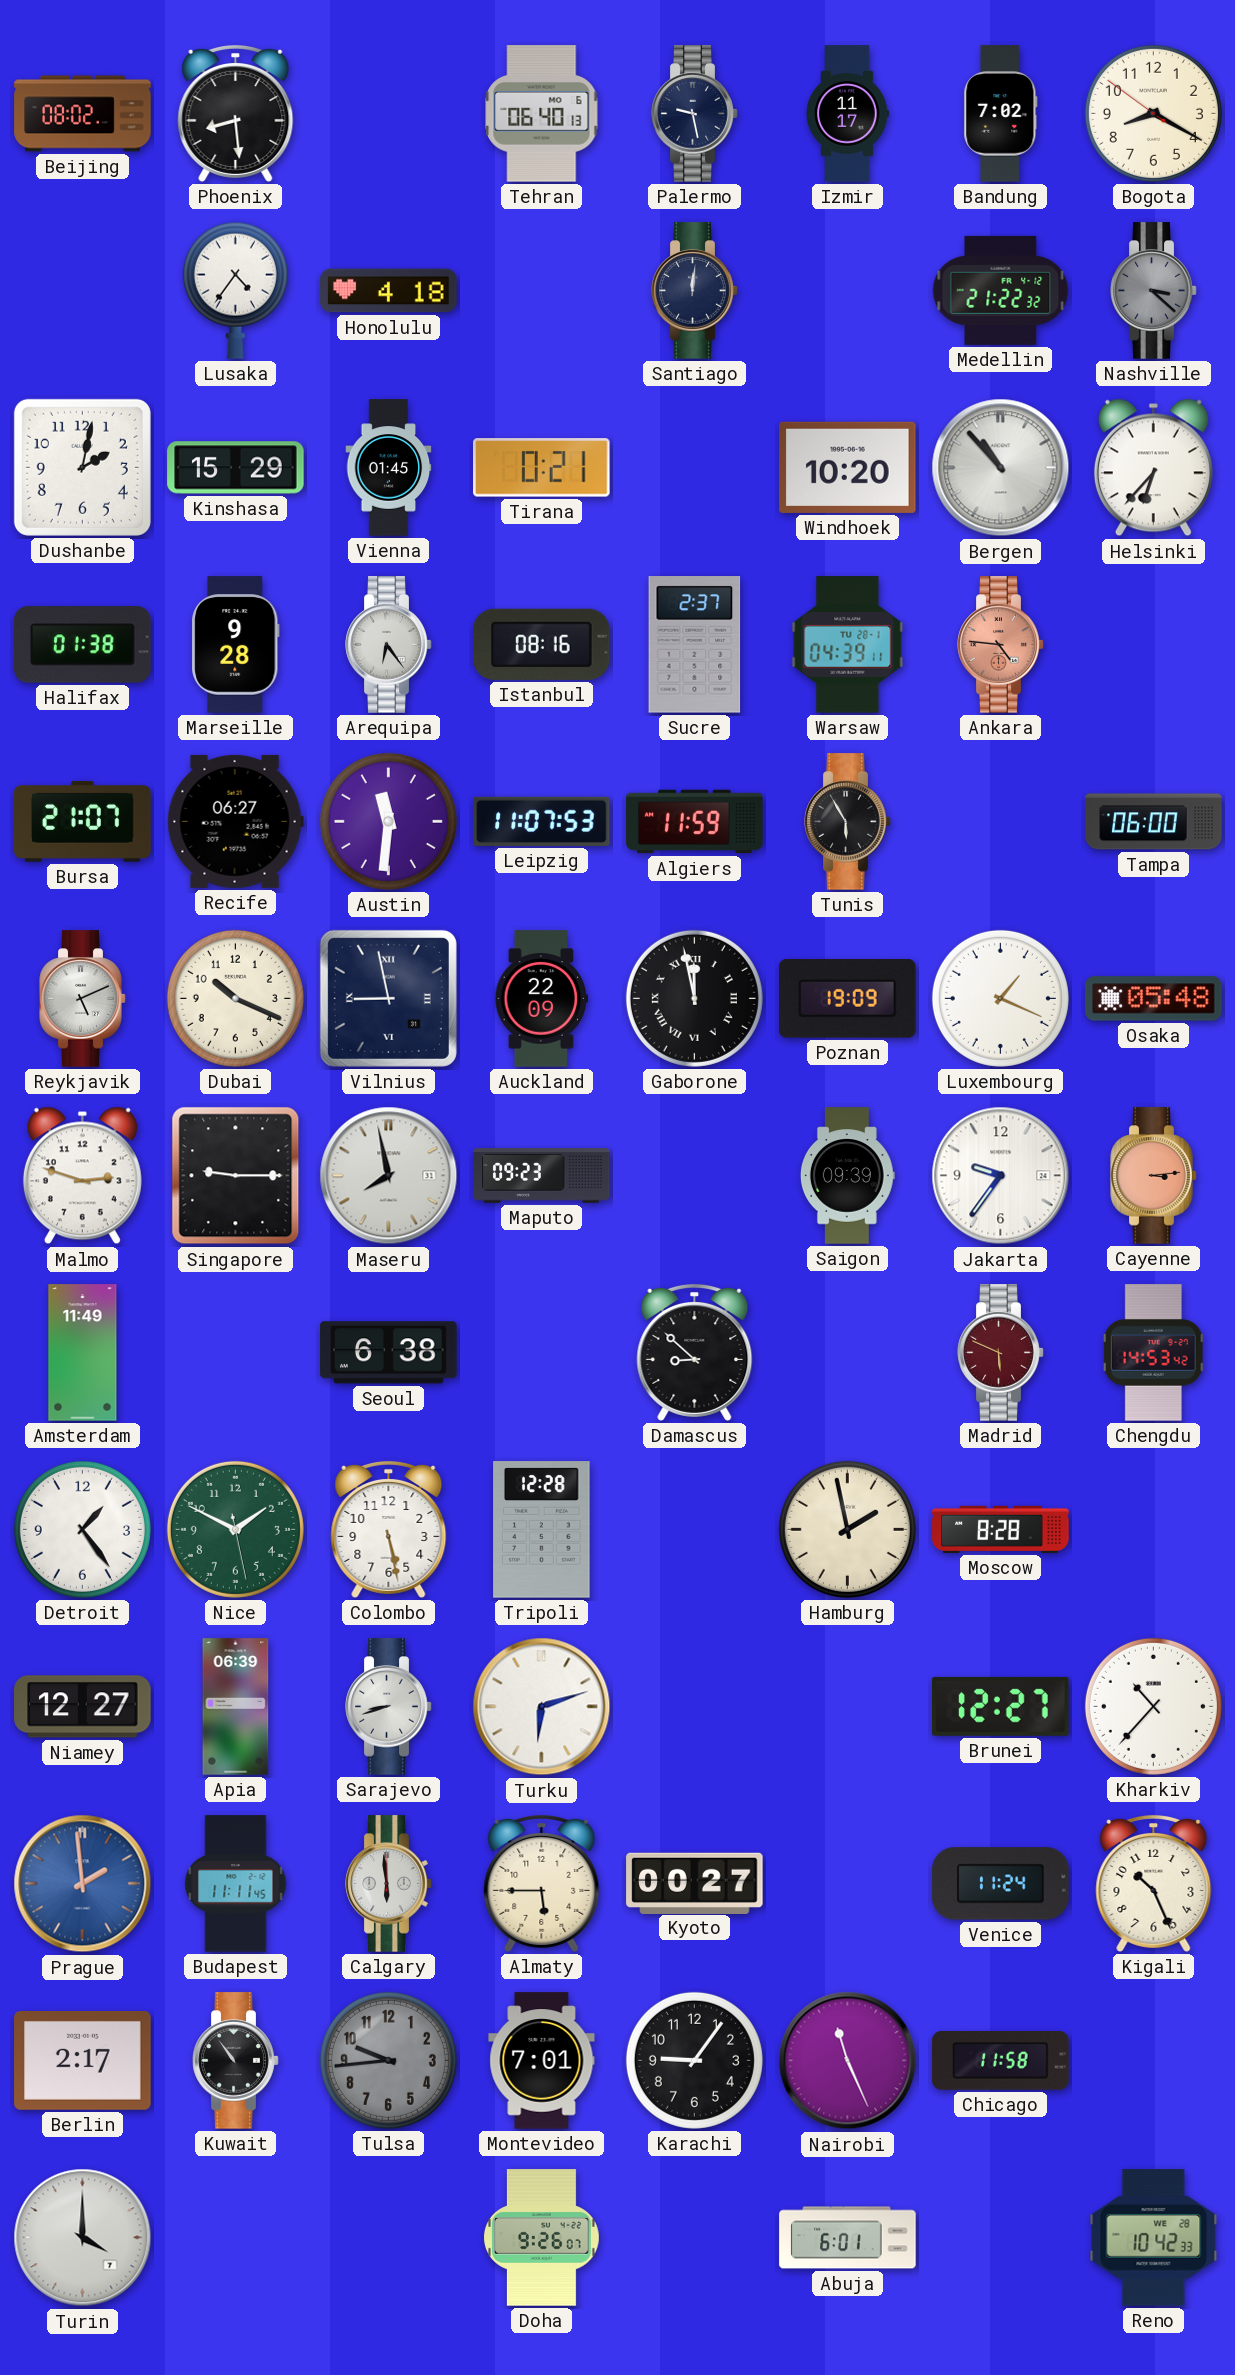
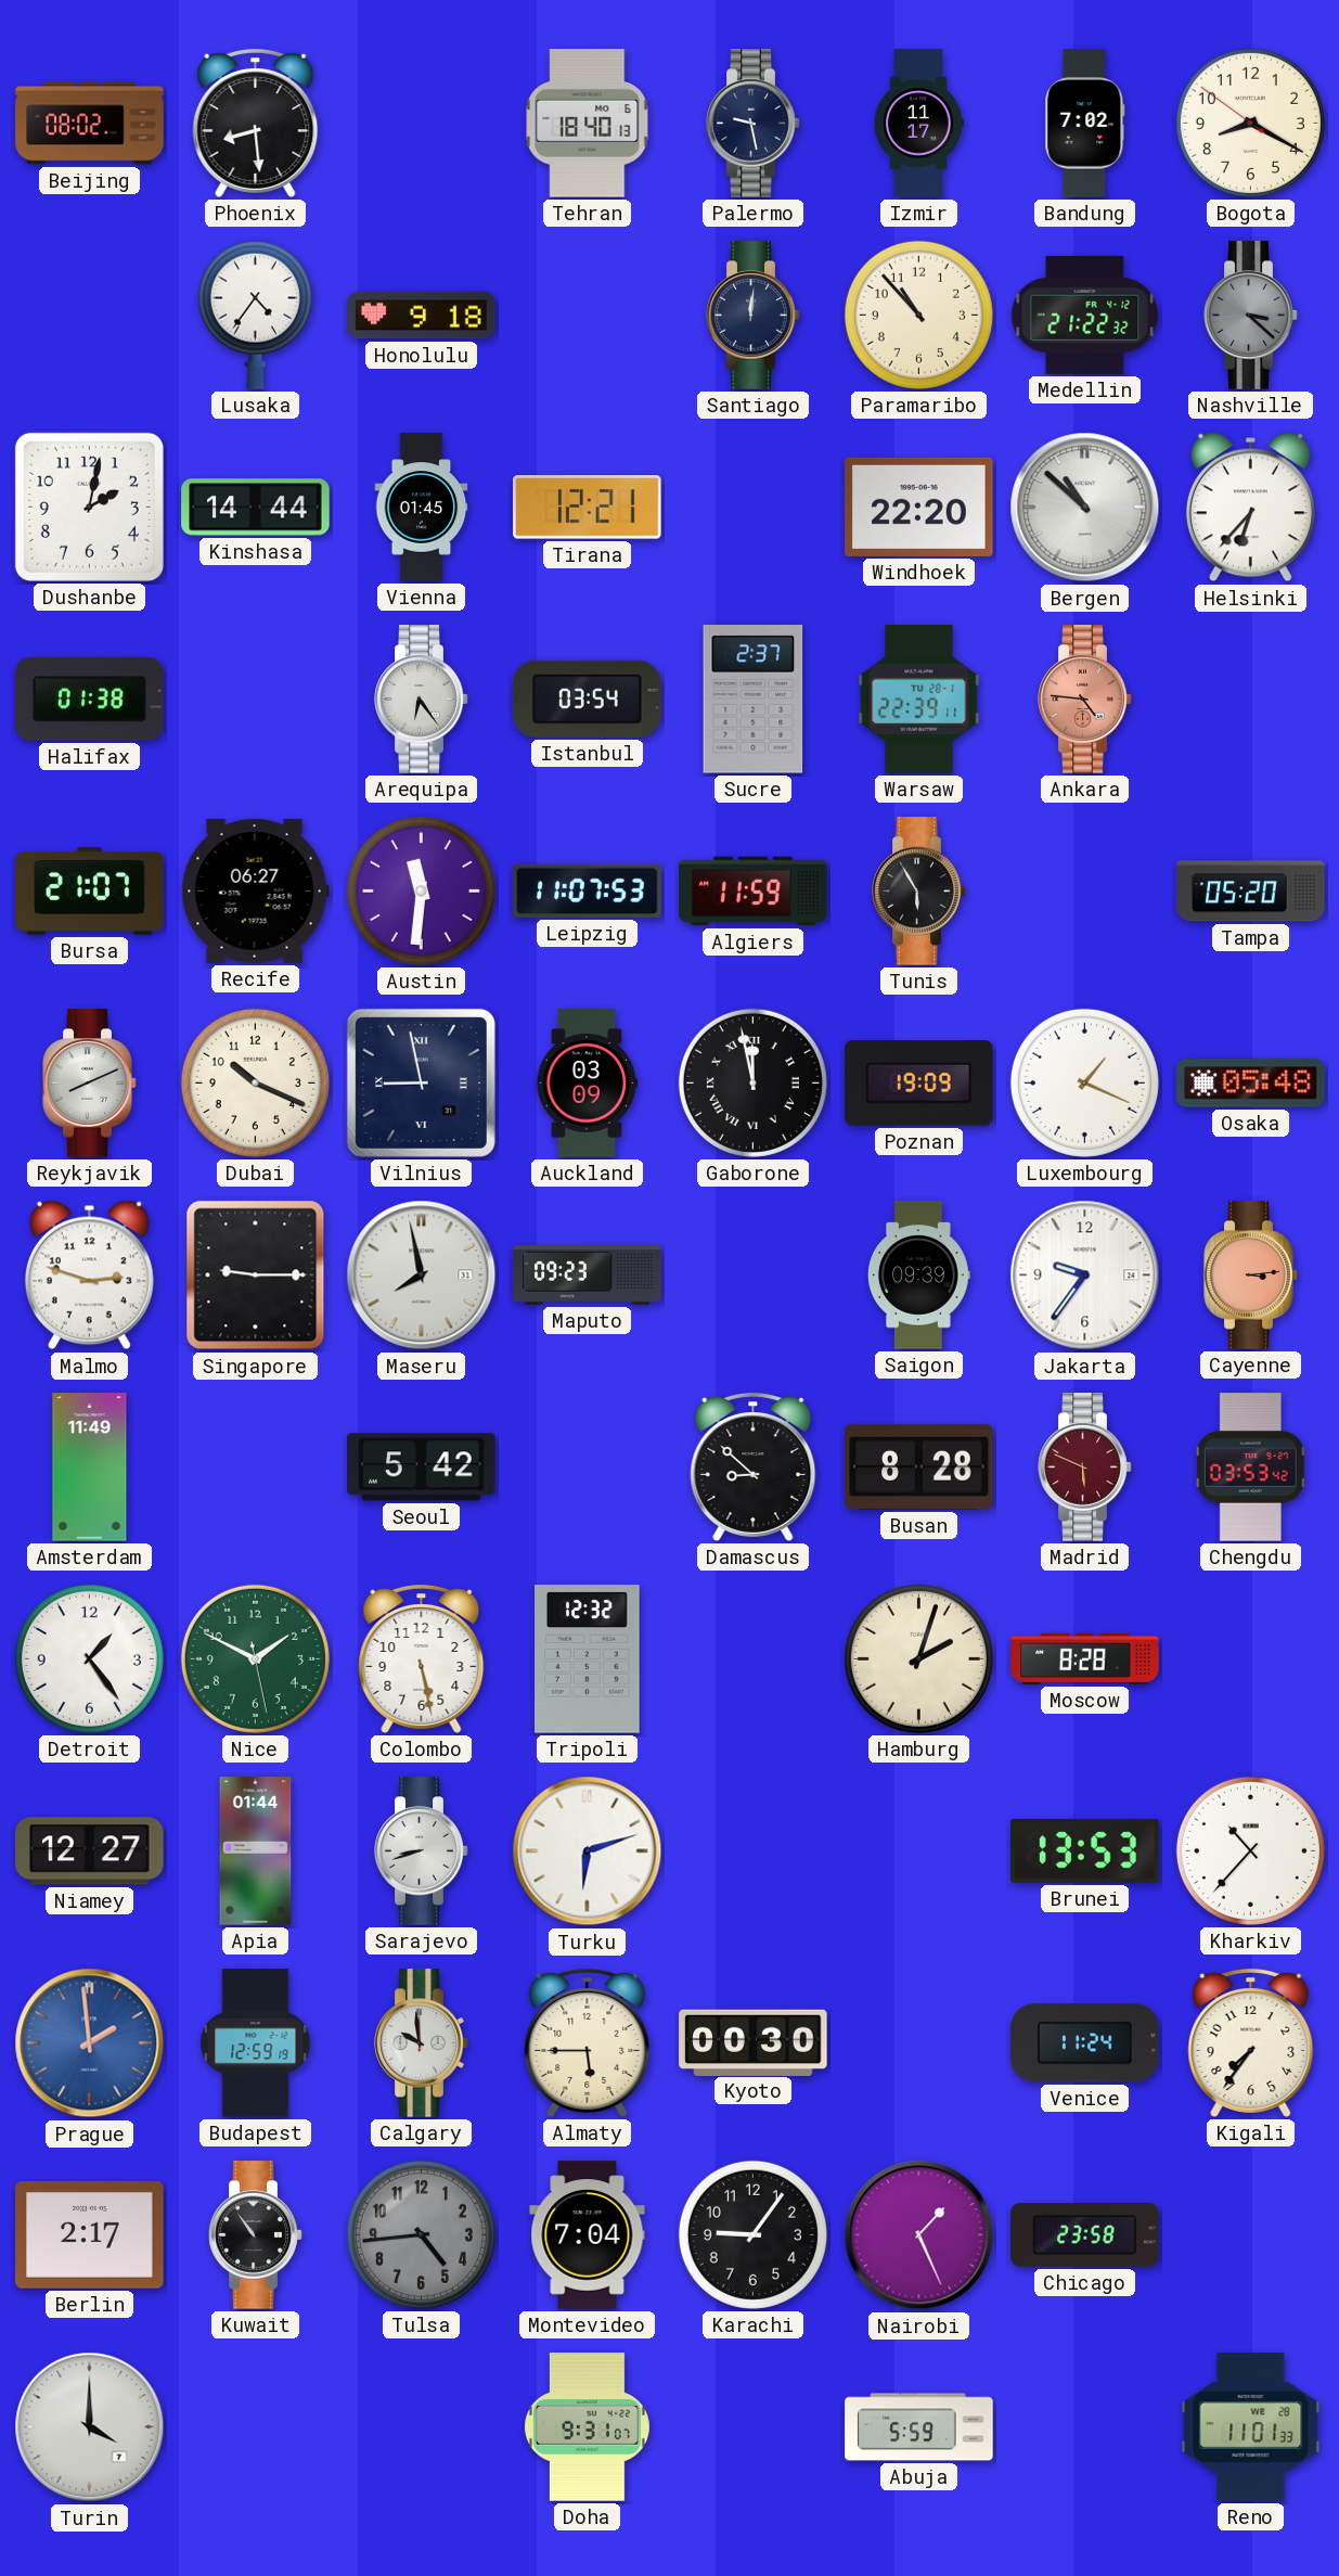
Tehran: 06:40 -> 18:40
Honolulu: 4:18 -> 9:18
Paramaribo: none -> 10:53
Kinshasa: 15:29 -> 14:44
Tirana: 0:21 -> 12:21
Windhoek: 10:20 -> 22:20
Bergen: 10:53 -> 10:52
Marseille: 9:28 -> none
Istanbul: 08:16 -> 03:54
Warsaw: 04:39 -> 22:39
Tampa: 06:00 -> 05:20
Reykjavik: 5:11 -> 8:11
Auckland: 22:09 -> 03:09
Seoul: 6:38 -> 5:42
Busan: none -> 8:28
Chengdu: 14:53 -> 03:53
Tripoli: 12:28 -> 12:32
Hamburg: 1:58 -> 2:03
Apia: 06:39 -> 01:44
Brunei: 12:27 -> 13:53
Budapest: 11:11 -> 12:59
Calgary: 5:59 -> 9:59
Kyoto: 00:27 -> 00:30
Kigali: 10:26 -> 7:36
Tulsa: 9:44 -> 4:44
Montevideo: 7:01 -> 7:04
Nairobi: 11:26 -> 1:26
Chicago: 11:58 -> 23:58
Doha: 9:26 -> 9:31
Abuja: 6:01 -> 5:59
Reno: 10:42 -> 11:01
